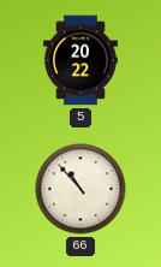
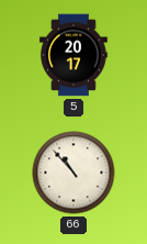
5: 20:22 -> 20:17
